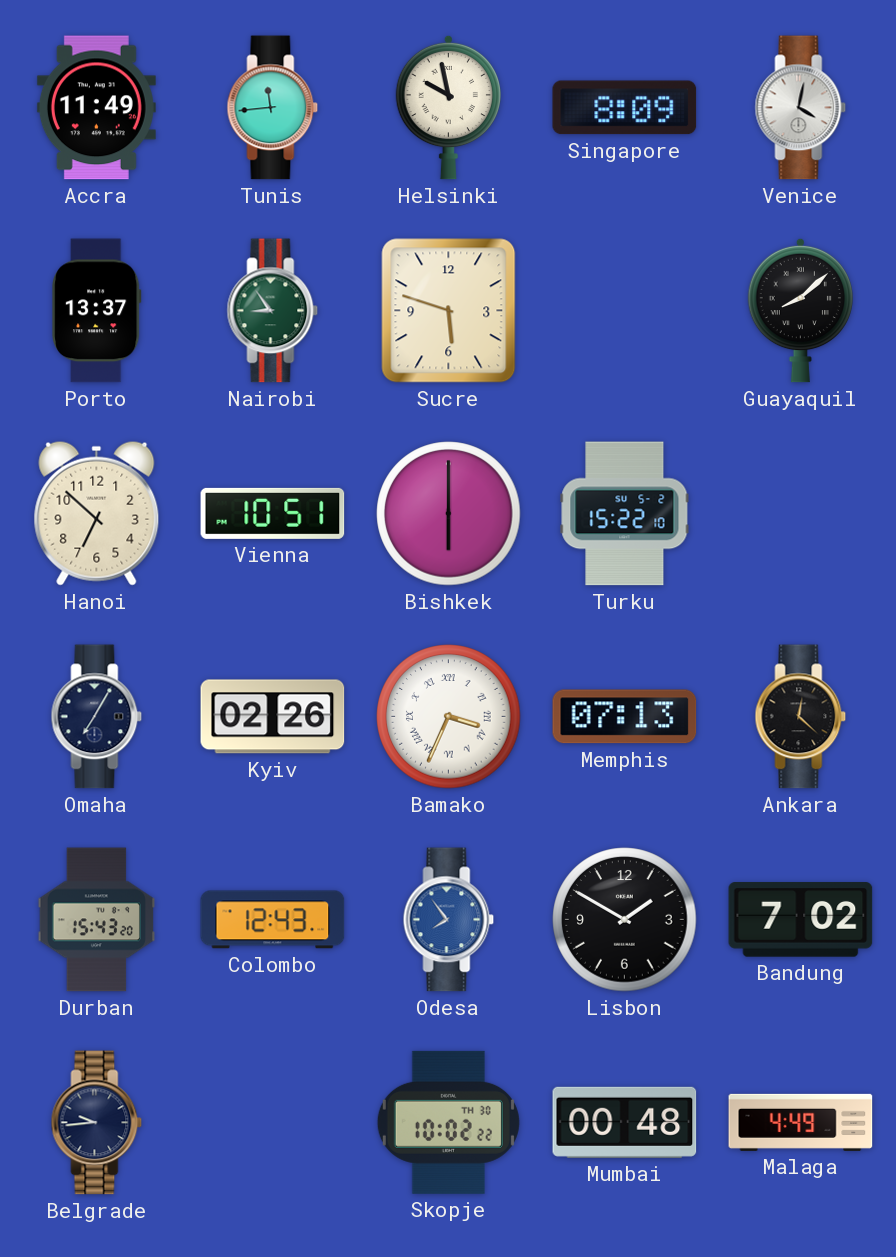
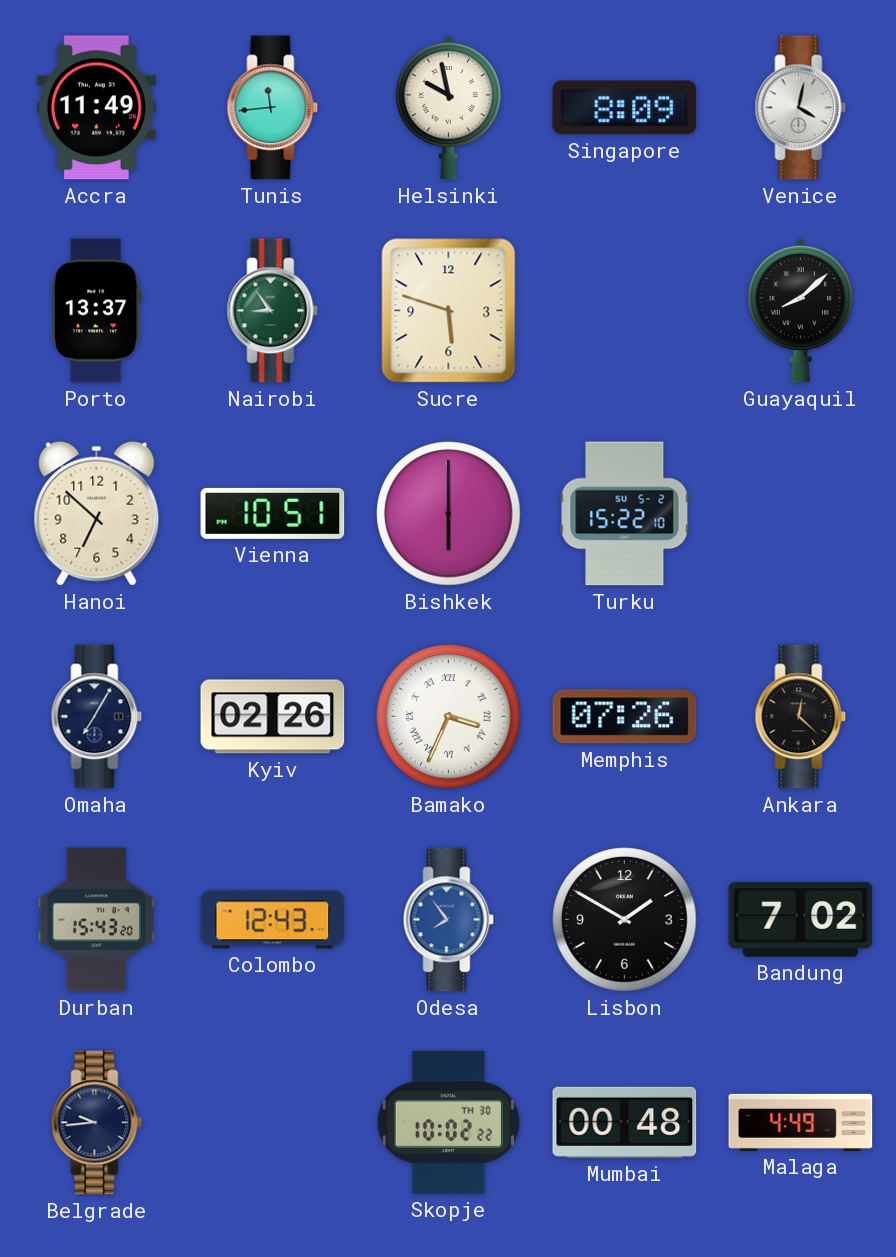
Memphis: 07:13 -> 07:26
